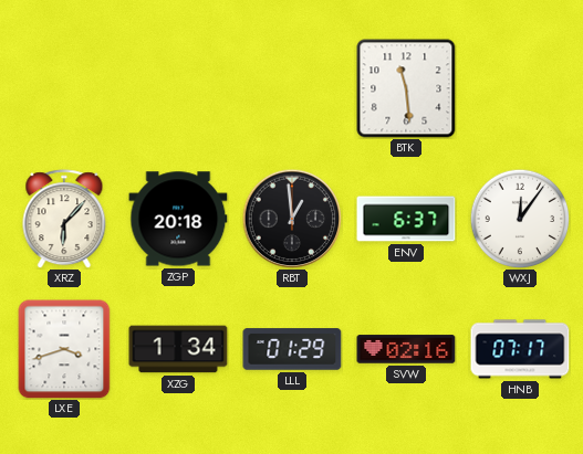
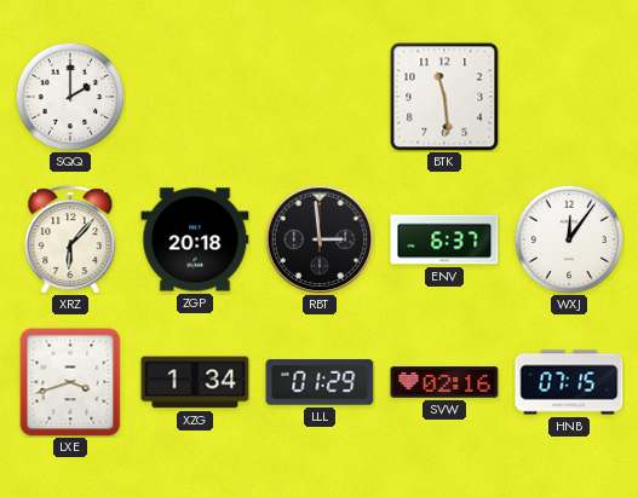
SQQ: none -> 2:00
RBT: 12:59 -> 2:59
HNB: 07:17 -> 07:15
